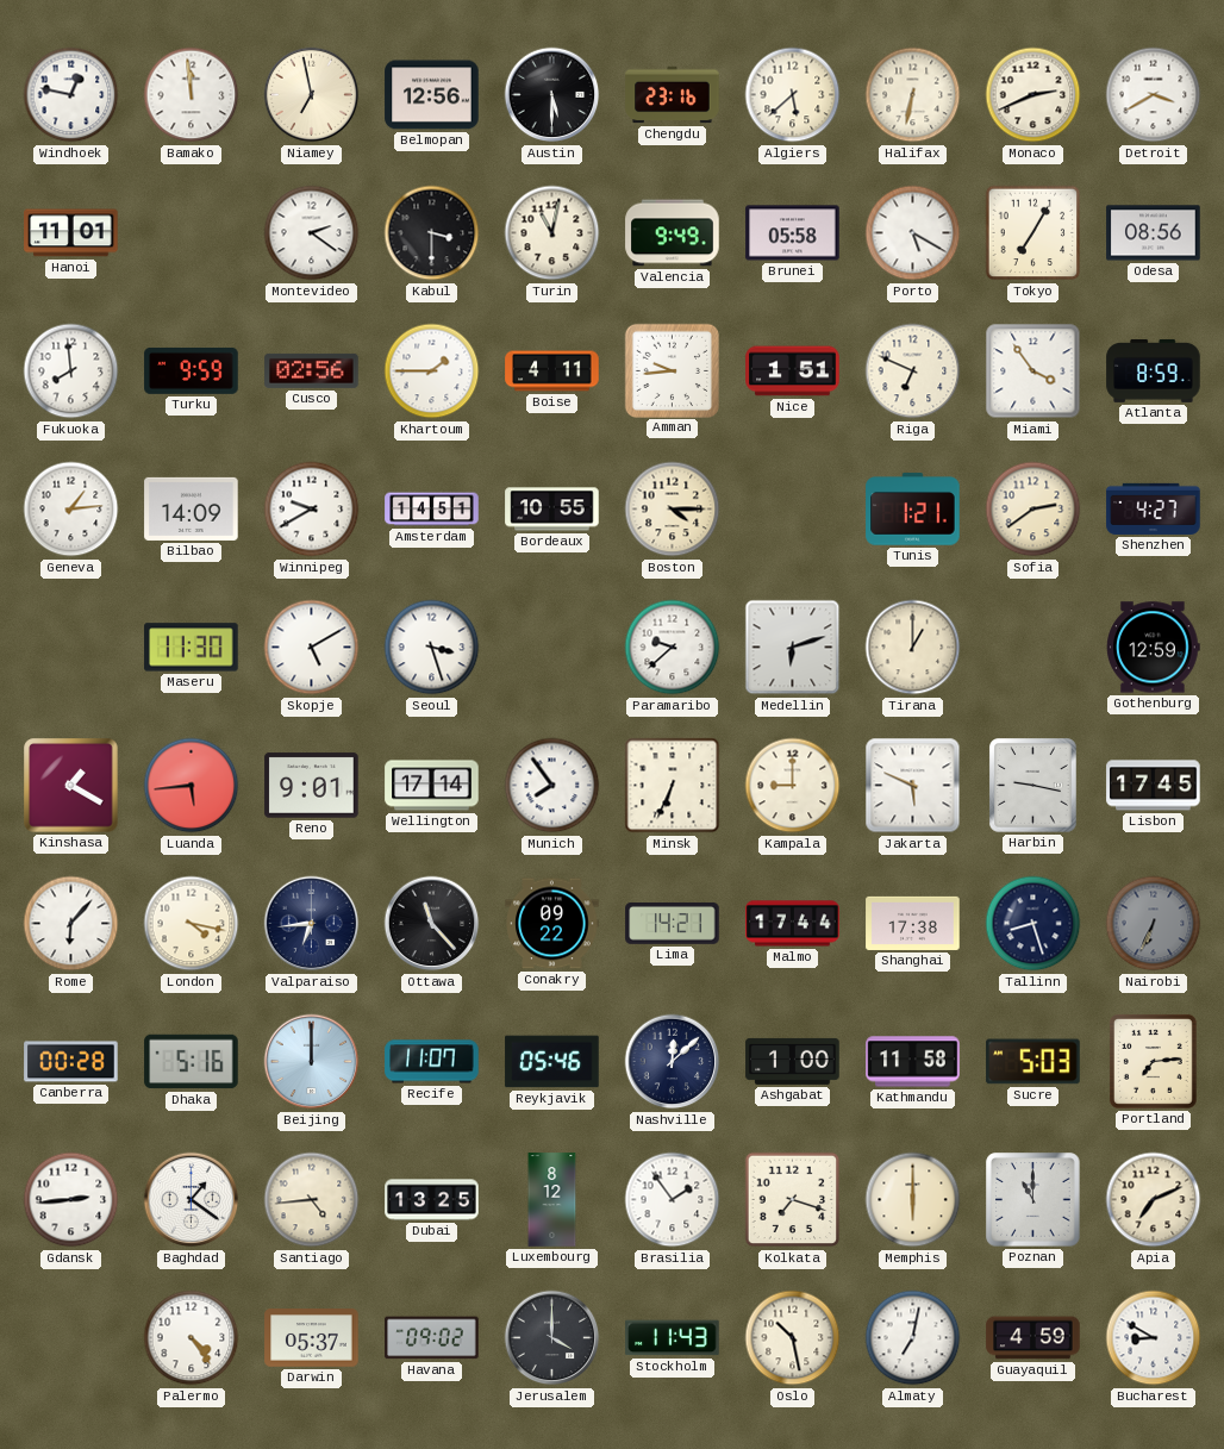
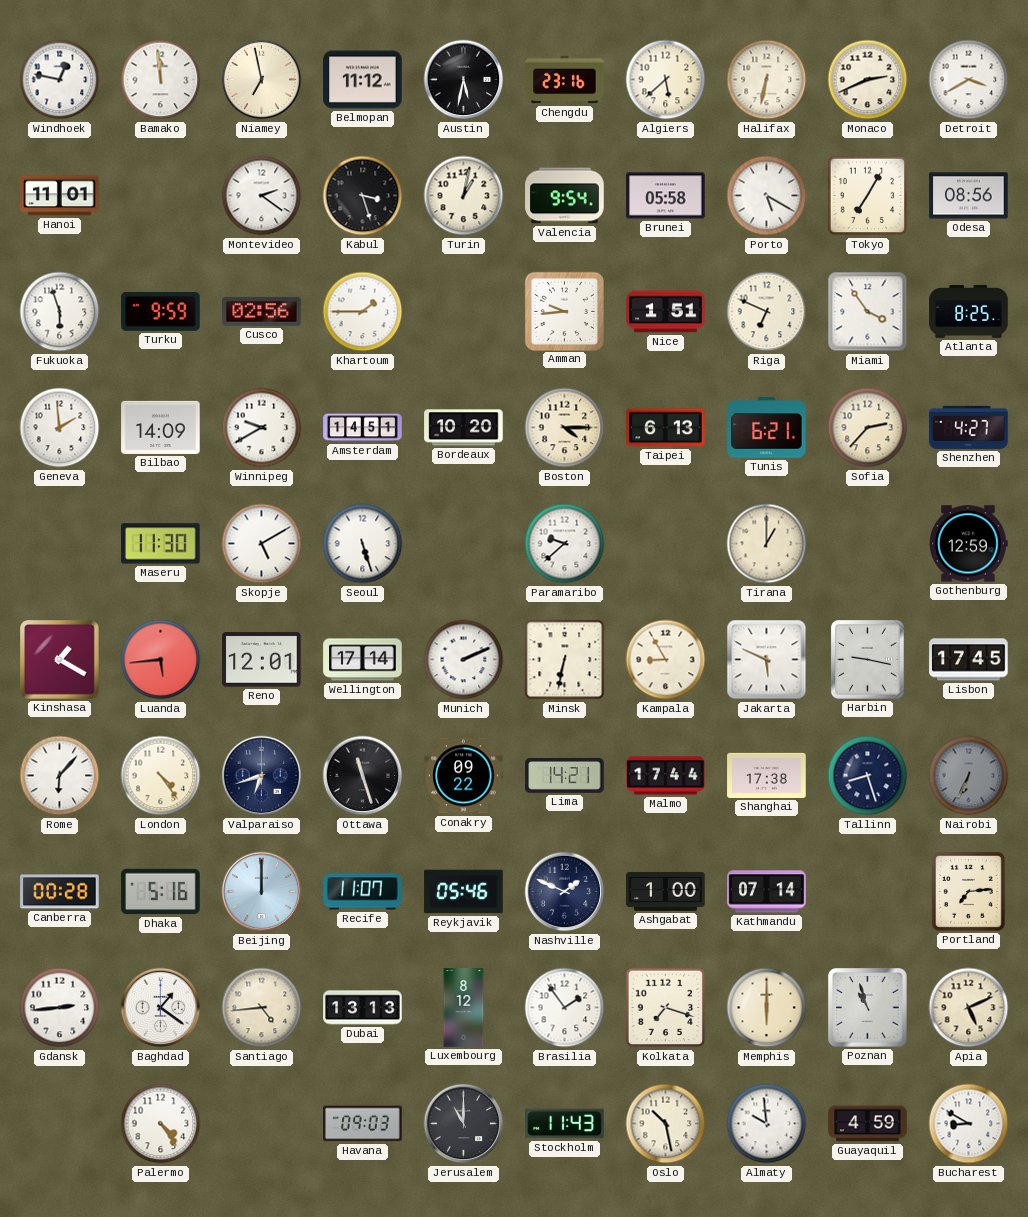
Belmopan: 12:56 -> 11:12
Austin: 5:30 -> 5:32
Kabul: 3:30 -> 3:27
Turin: 11:02 -> 1:02
Valencia: 9:49 -> 9:54
Fukuoka: 7:59 -> 5:57
Boise: 4:11 -> none
Atlanta: 8:59 -> 8:25
Geneva: 1:14 -> 1:59
Bordeaux: 10:55 -> 10:20
Taipei: none -> 6:13
Tunis: 1:21 -> 6:21
Sofia: 2:39 -> 2:37
Seoul: 3:27 -> 5:27
Medellin: 6:12 -> none
Reno: 9:01 -> 12:01
Munich: 7:54 -> 2:11
Minsk: 6:34 -> 6:32
Kampala: 9:00 -> 8:55
London: 4:17 -> 4:24
Valparaiso: 6:44 -> 6:42
Ottawa: 11:23 -> 11:27
Nashville: 12:08 -> 1:49
Kathmandu: 11:58 -> 07:14
Sucre: 5:03 -> none
Dubai: 13:25 -> 13:13
Poznan: 11:00 -> 10:57
Apia: 7:11 -> 5:11
Darwin: 05:37 -> none
Havana: 09:02 -> 09:03
Jerusalem: 4:00 -> 11:00
Almaty: 7:02 -> 9:59
